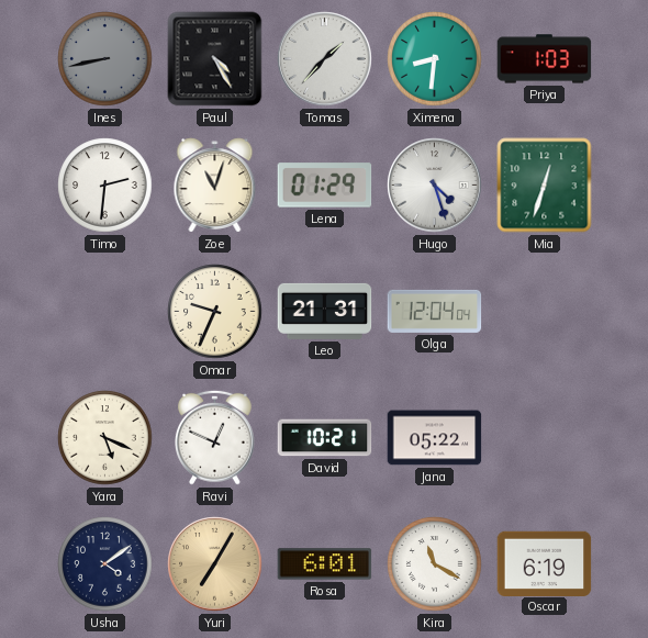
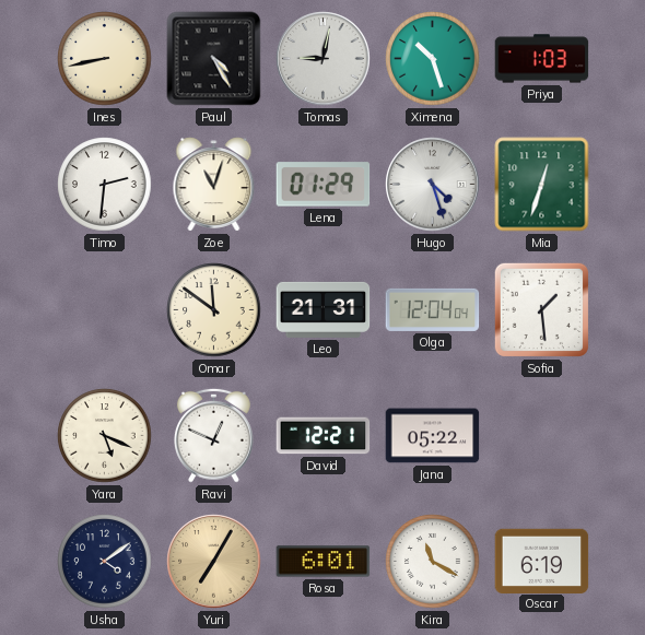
Ines dial: grey -> cream
Tomas: 1:37 -> 9:02
Ximena: 8:31 -> 10:27
Omar: 9:34 -> 11:51
Sofia: none -> 1:29
David: 10:21 -> 12:21
